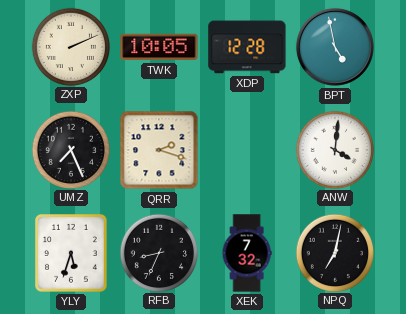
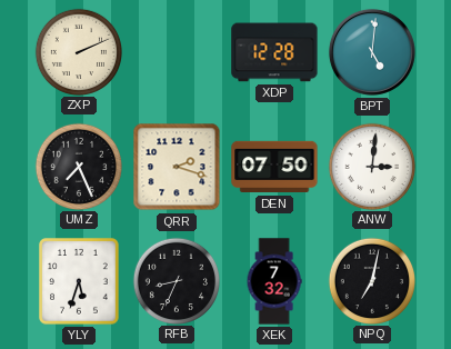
TWK: 10:05 -> none
BPT: 4:58 -> 5:01
DEN: none -> 07:50
ANW: 4:01 -> 3:01
